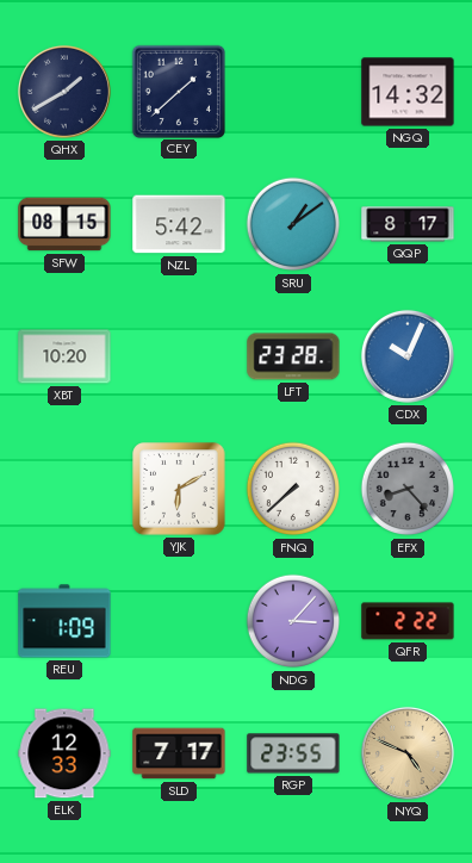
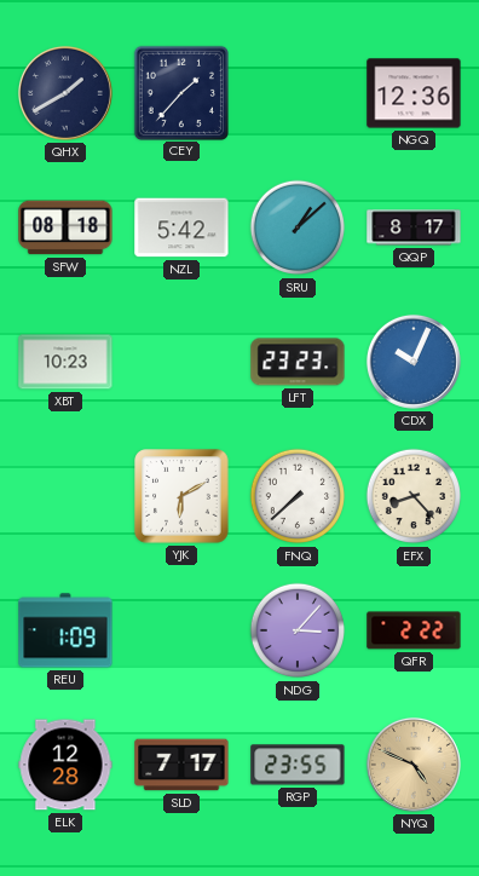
CEY: 1:38 -> 1:37
NGQ: 14:32 -> 12:36
SFW: 08:15 -> 08:18
SRU: 1:09 -> 1:08
XBT: 10:20 -> 10:23
LFT: 23:28 -> 23:23
EFX dial: grey -> cream
ELK: 12:33 -> 12:28
